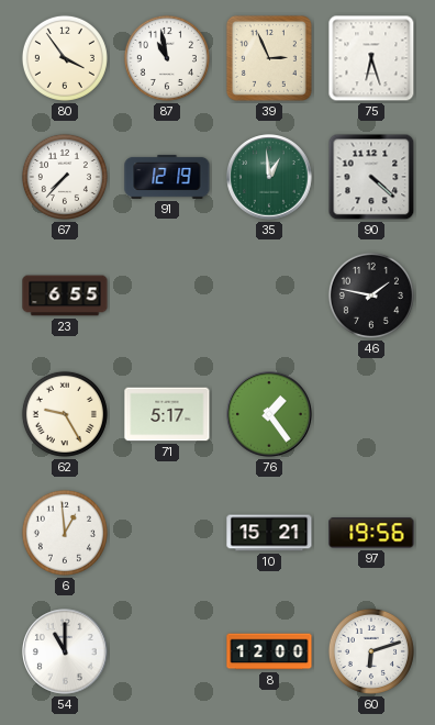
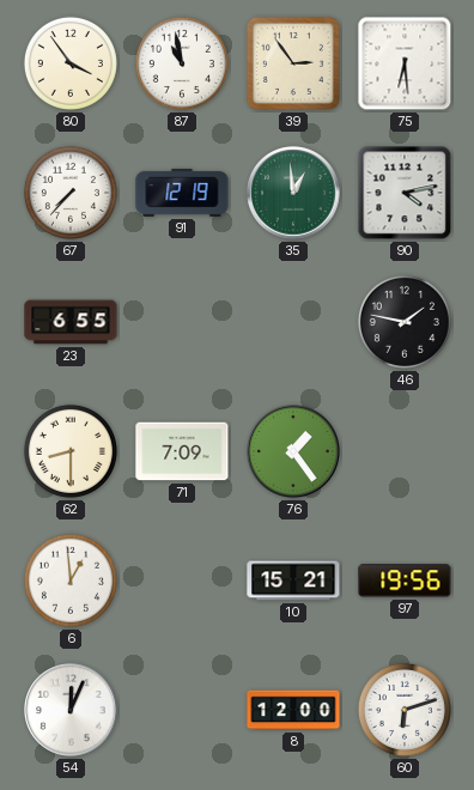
39: 2:56 -> 2:54
75: 6:27 -> 6:29
90: 4:22 -> 4:13
62: 9:25 -> 8:30
71: 5:17 -> 7:09
54: 11:00 -> 12:04
